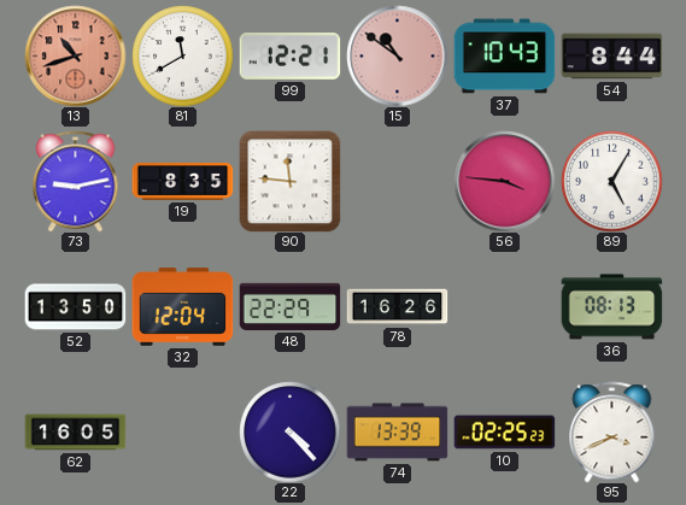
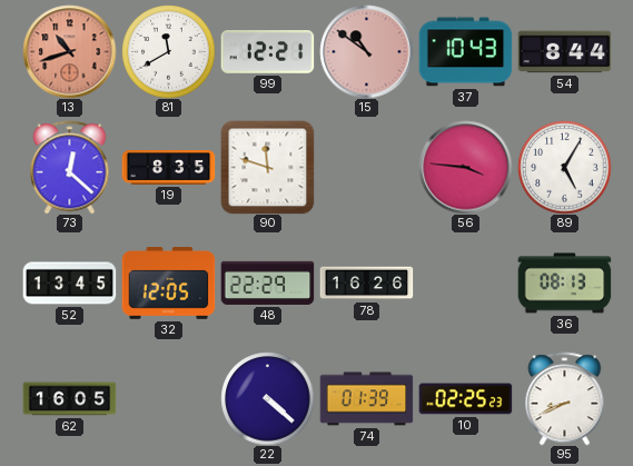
73: 9:13 -> 12:22
90: 11:46 -> 11:48
52: 13:50 -> 13:45
32: 12:04 -> 12:05
22: 4:23 -> 4:22
74: 13:39 -> 01:39
95: 3:41 -> 8:41
